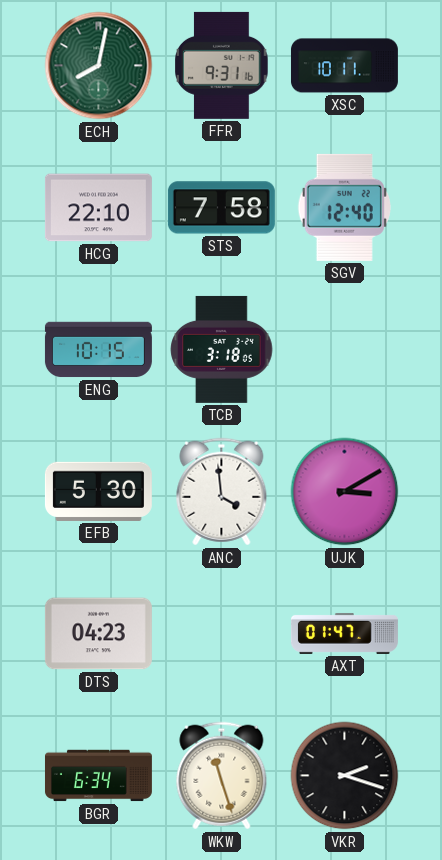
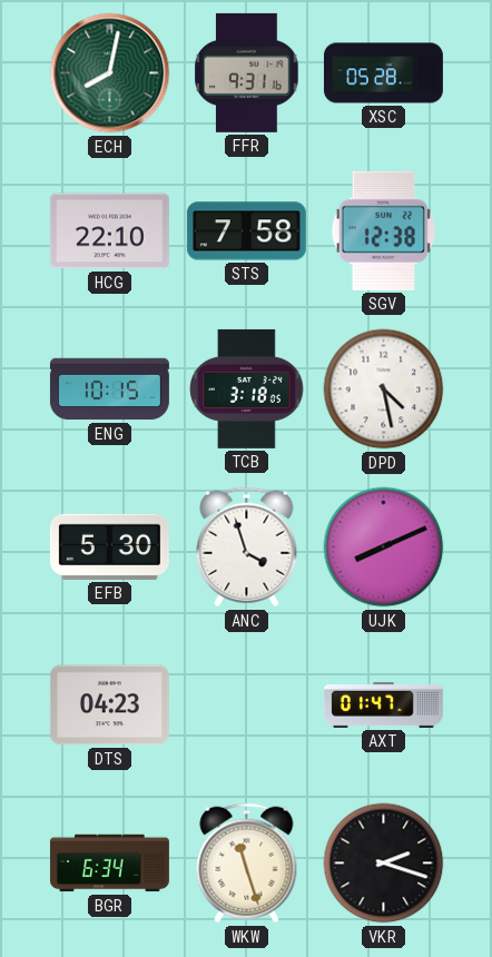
XSC: 10:11 -> 05:28
SGV: 12:40 -> 12:38
DPD: none -> 4:28
ANC: 3:59 -> 3:57
UJK: 3:10 -> 8:11
